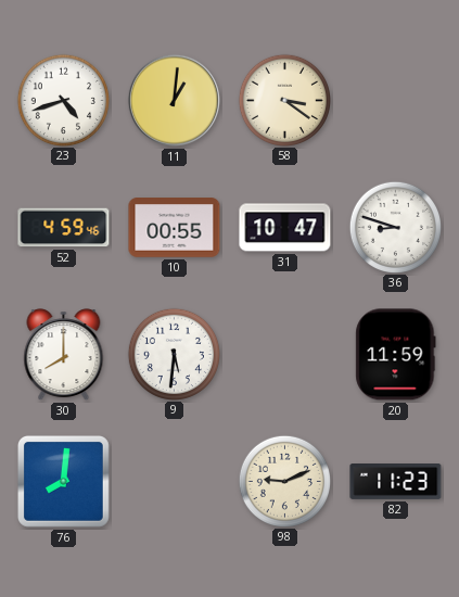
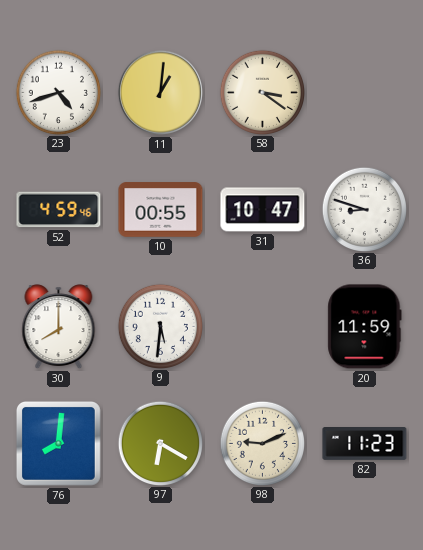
97: none -> 6:20
